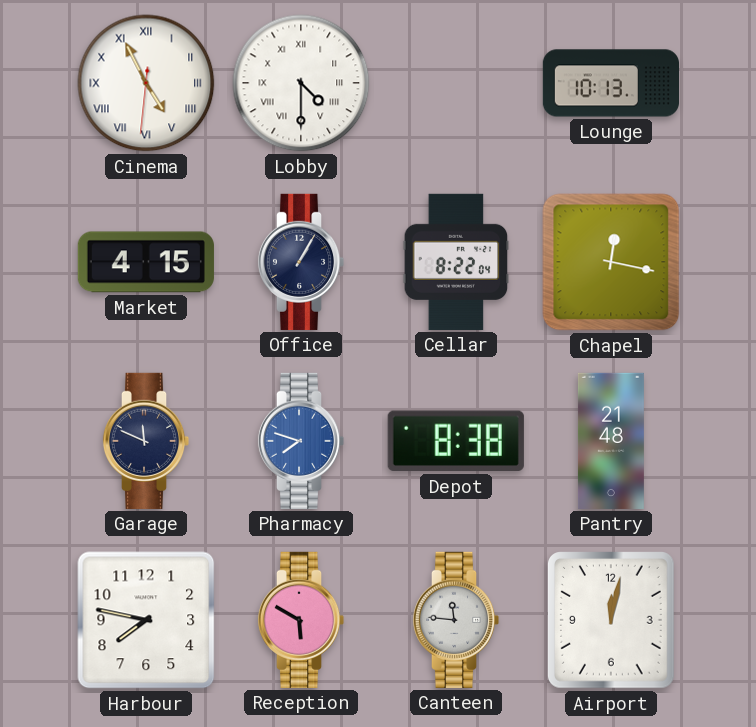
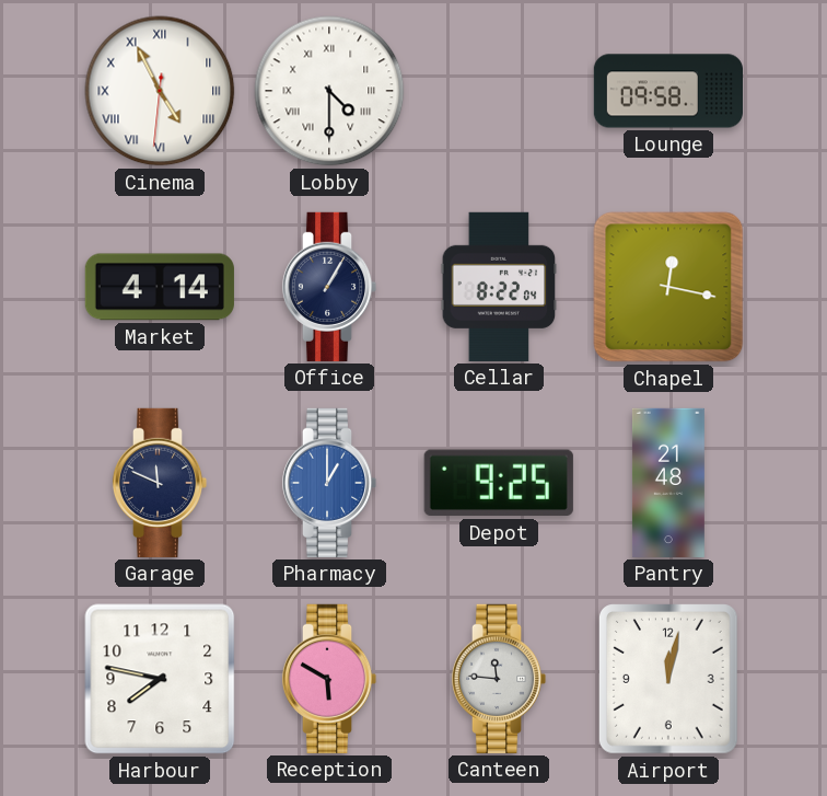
Lounge: 10:13 -> 09:58
Market: 4:15 -> 4:14
Pharmacy: 7:48 -> 1:00
Depot: 8:38 -> 9:25
